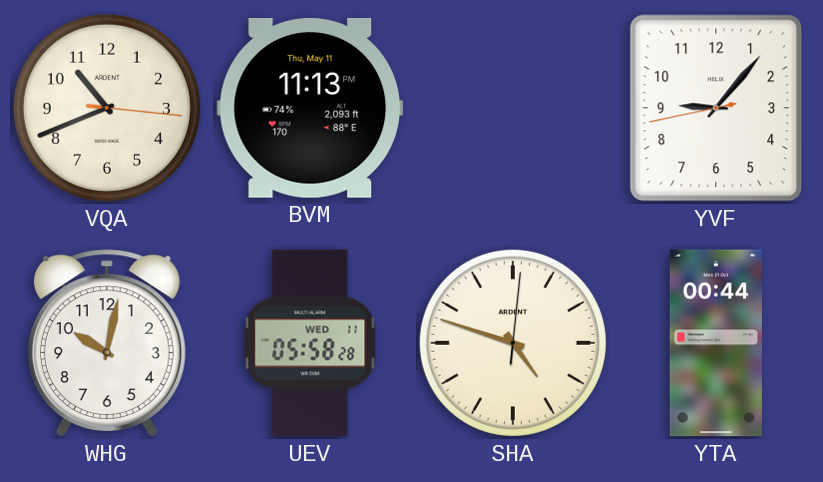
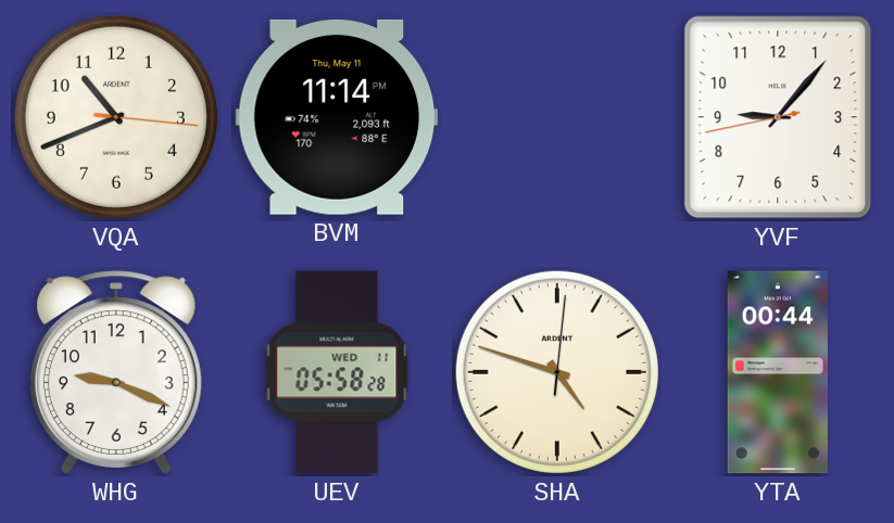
BVM: 11:13 -> 11:14
WHG: 10:02 -> 9:19
